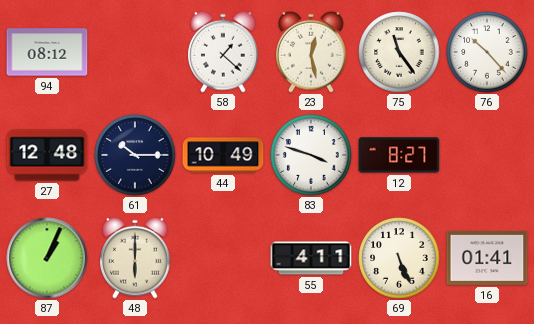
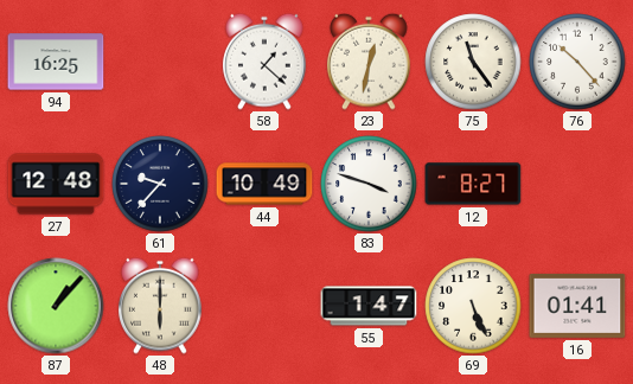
94: 08:12 -> 16:25
23: 12:28 -> 12:32
61: 10:15 -> 9:37
87: 1:04 -> 1:07
55: 4:11 -> 1:47
